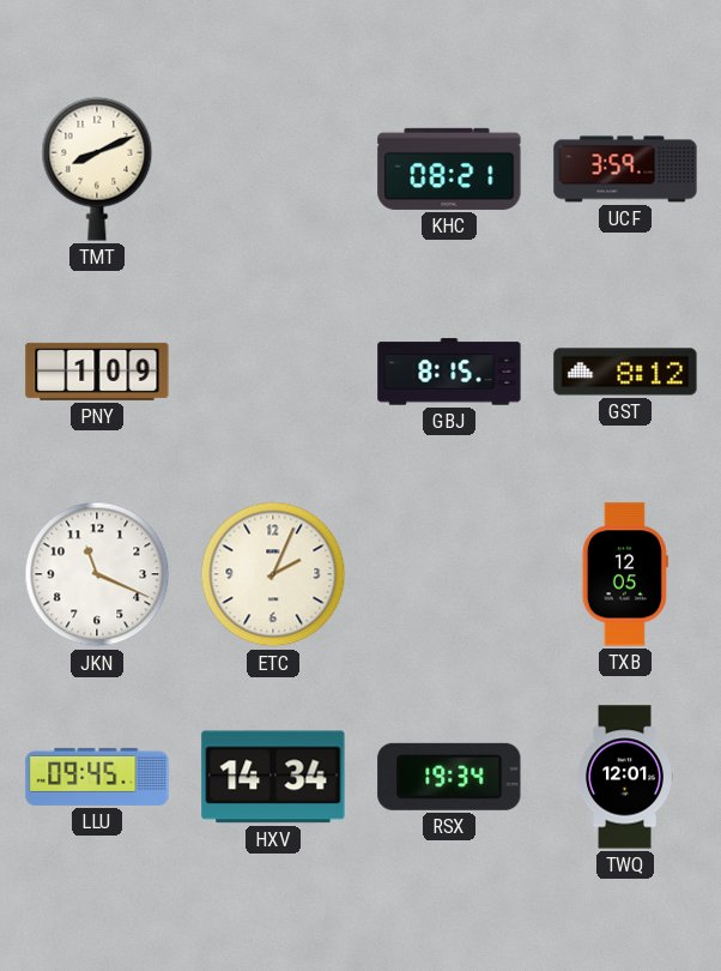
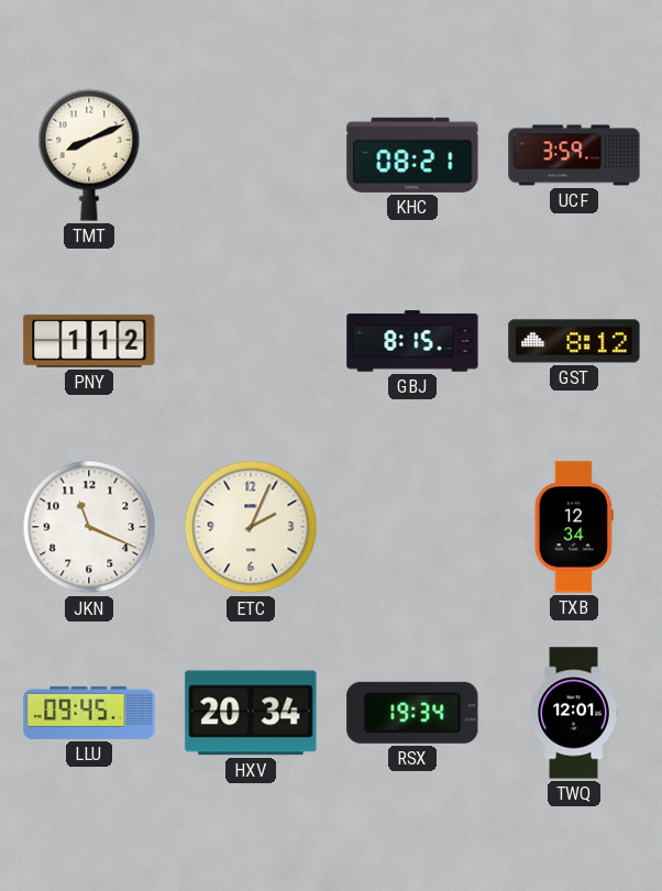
PNY: 1:09 -> 1:12
TXB: 12:05 -> 12:34
HXV: 14:34 -> 20:34
